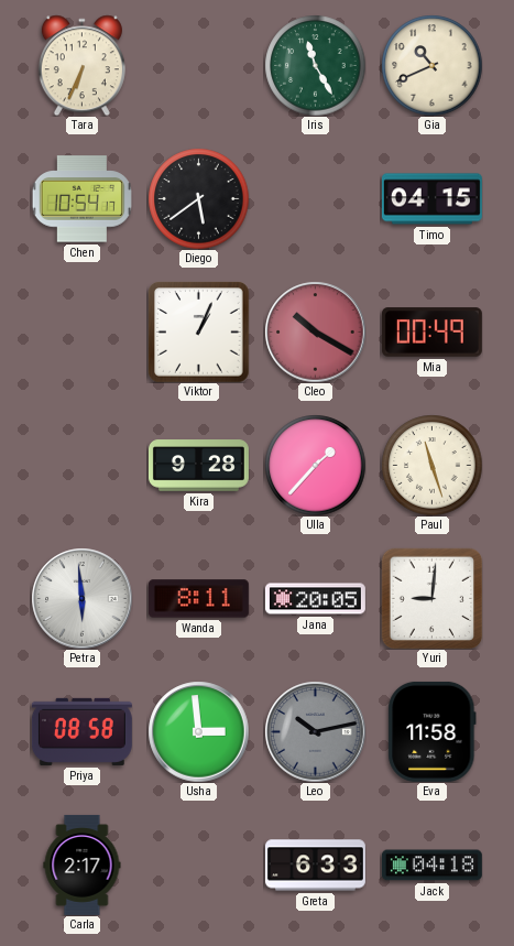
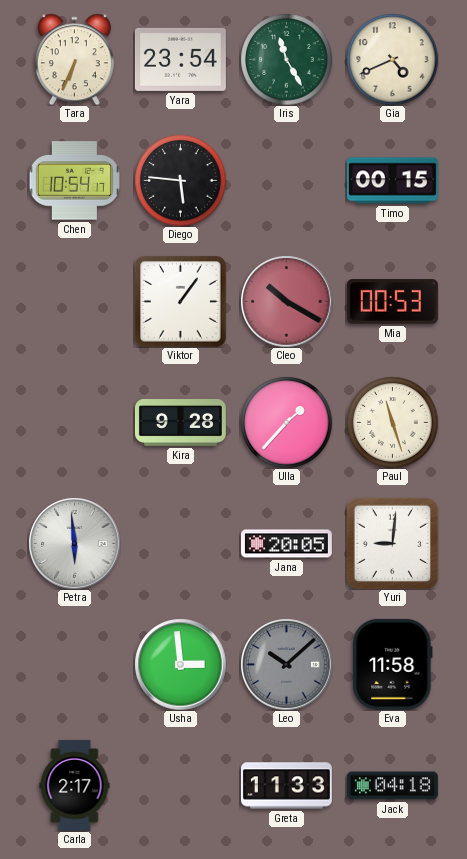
Yara: none -> 23:54
Gia: 10:41 -> 4:41
Diego: 5:39 -> 5:46
Timo: 04:15 -> 00:15
Viktor: 1:04 -> 1:06
Mia: 00:49 -> 00:53
Wanda: 8:11 -> none
Priya: 08:58 -> none
Leo: 10:13 -> 10:08
Greta: 6:33 -> 11:33
